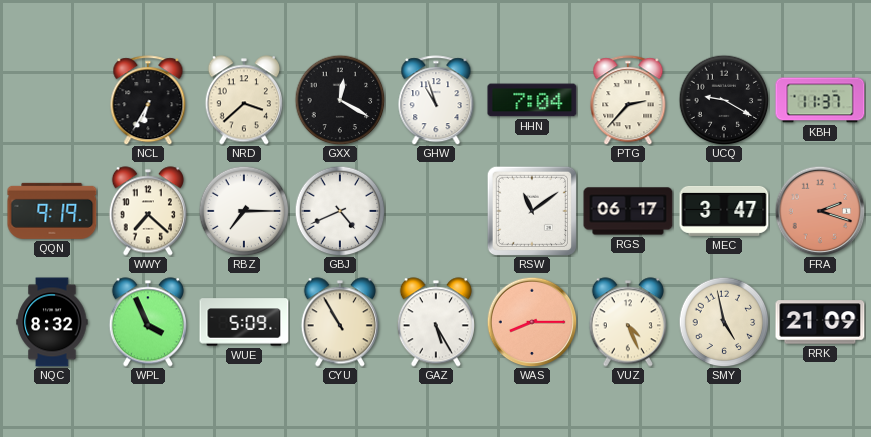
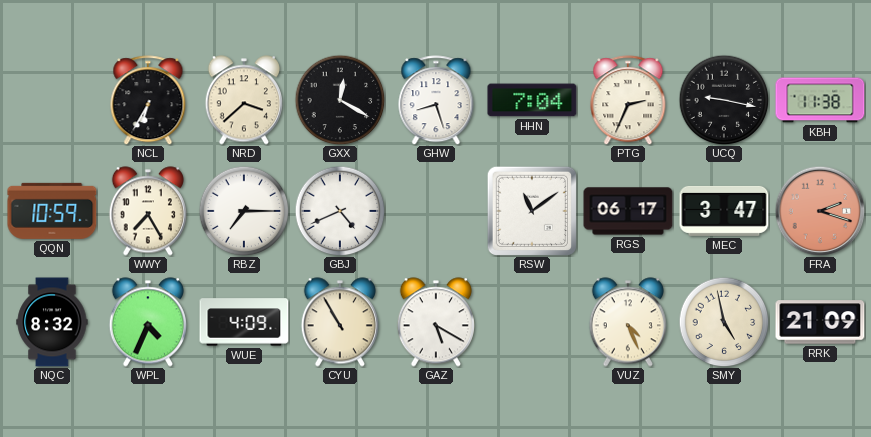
GHW: 10:57 -> 8:27
PTG: 2:37 -> 2:34
UCQ: 9:20 -> 9:17
KBH: 11:37 -> 11:38
QQN: 9:19 -> 10:59
WWY: 7:22 -> 7:25
WPL: 3:56 -> 4:34
WUE: 5:09 -> 4:09
GAZ: 5:25 -> 5:20
WAS: 8:15 -> none
